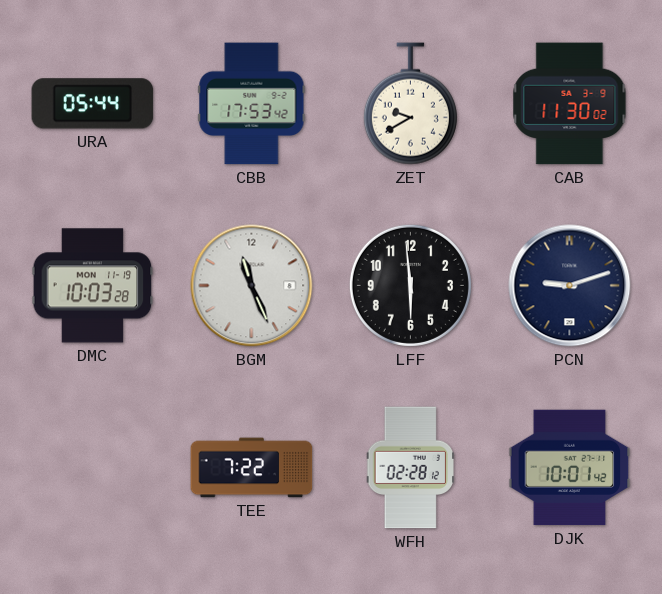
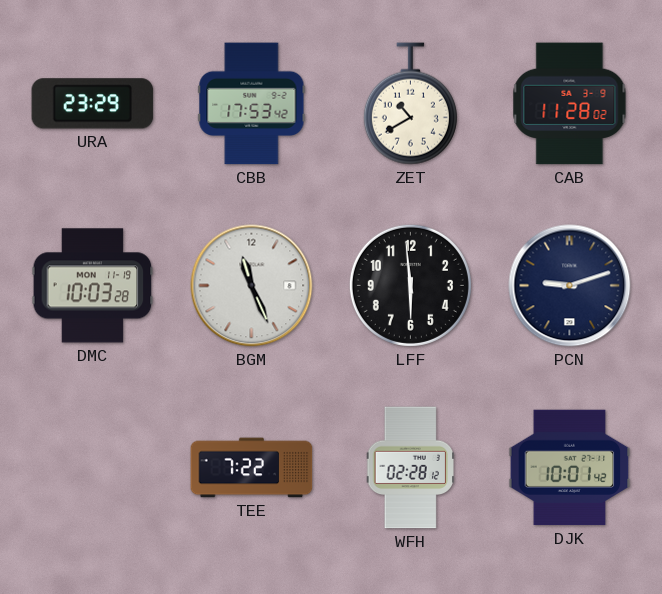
URA: 05:44 -> 23:29
ZET: 9:40 -> 10:40
CAB: 11:30 -> 11:28
